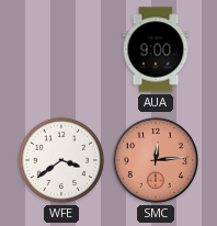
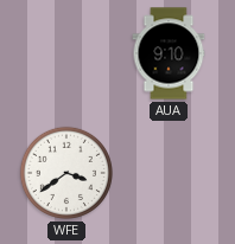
AUA: 9:00 -> 9:10
SMC: 12:14 -> none
